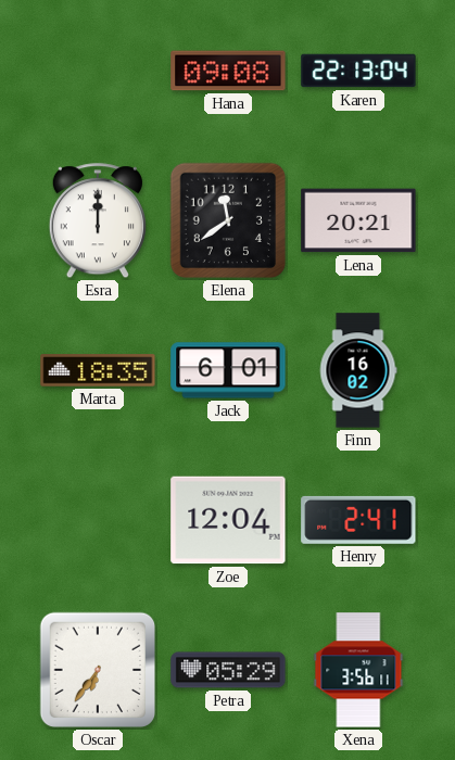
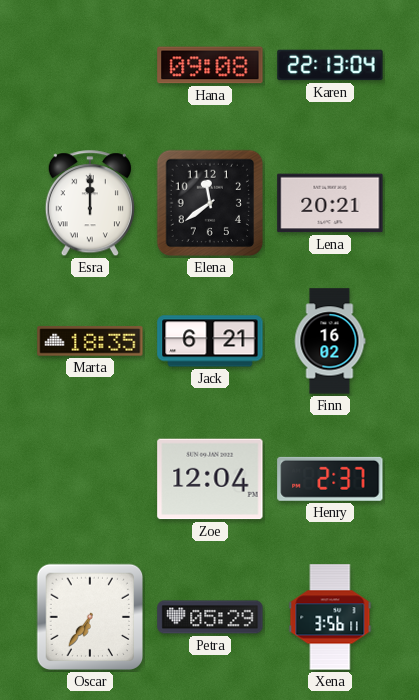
Jack: 6:01 -> 6:21
Henry: 2:41 -> 2:37
